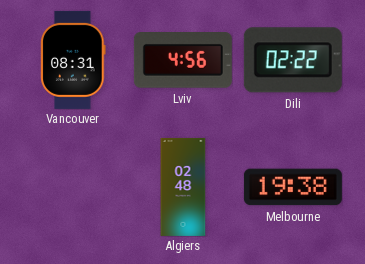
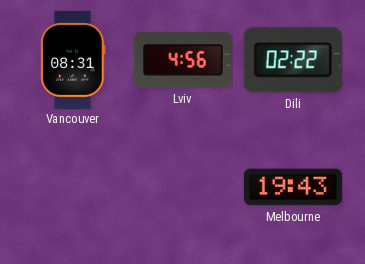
Algiers: 02:48 -> none
Melbourne: 19:38 -> 19:43
